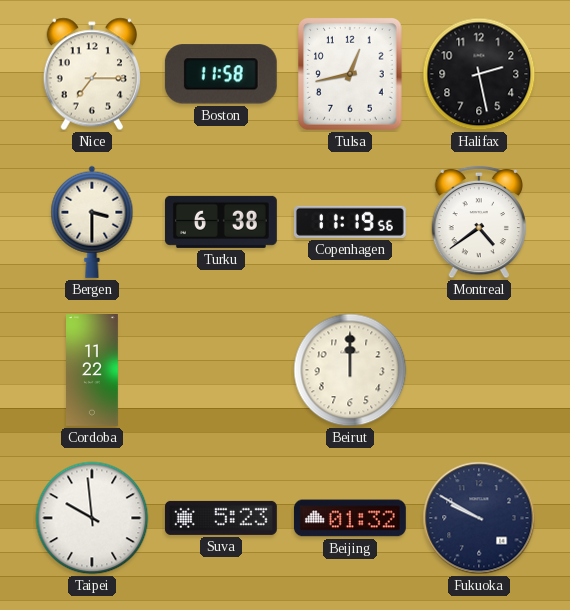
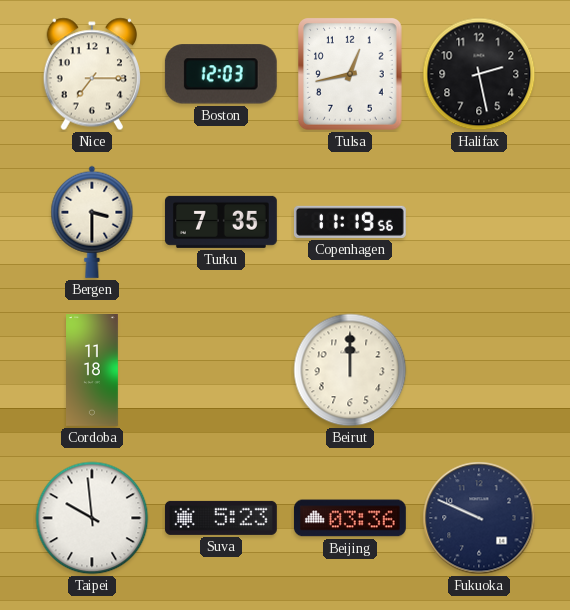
Boston: 11:58 -> 12:03
Turku: 6:38 -> 7:35
Montreal: 4:39 -> none
Cordoba: 11:22 -> 11:18
Beijing: 01:32 -> 03:36
Fukuoka: 9:50 -> 9:49
